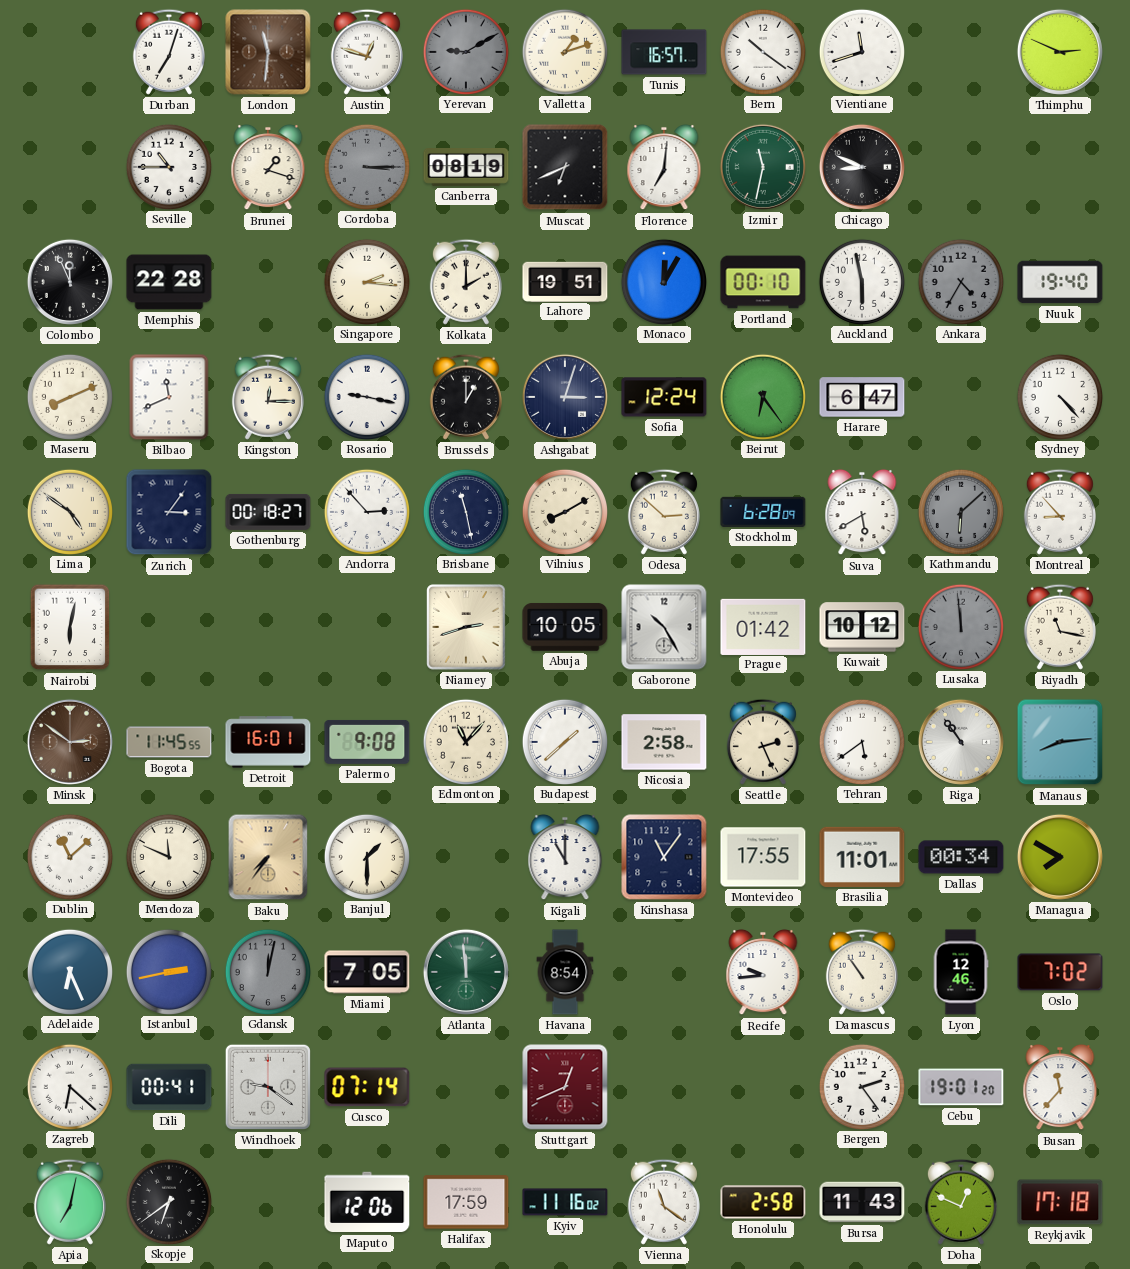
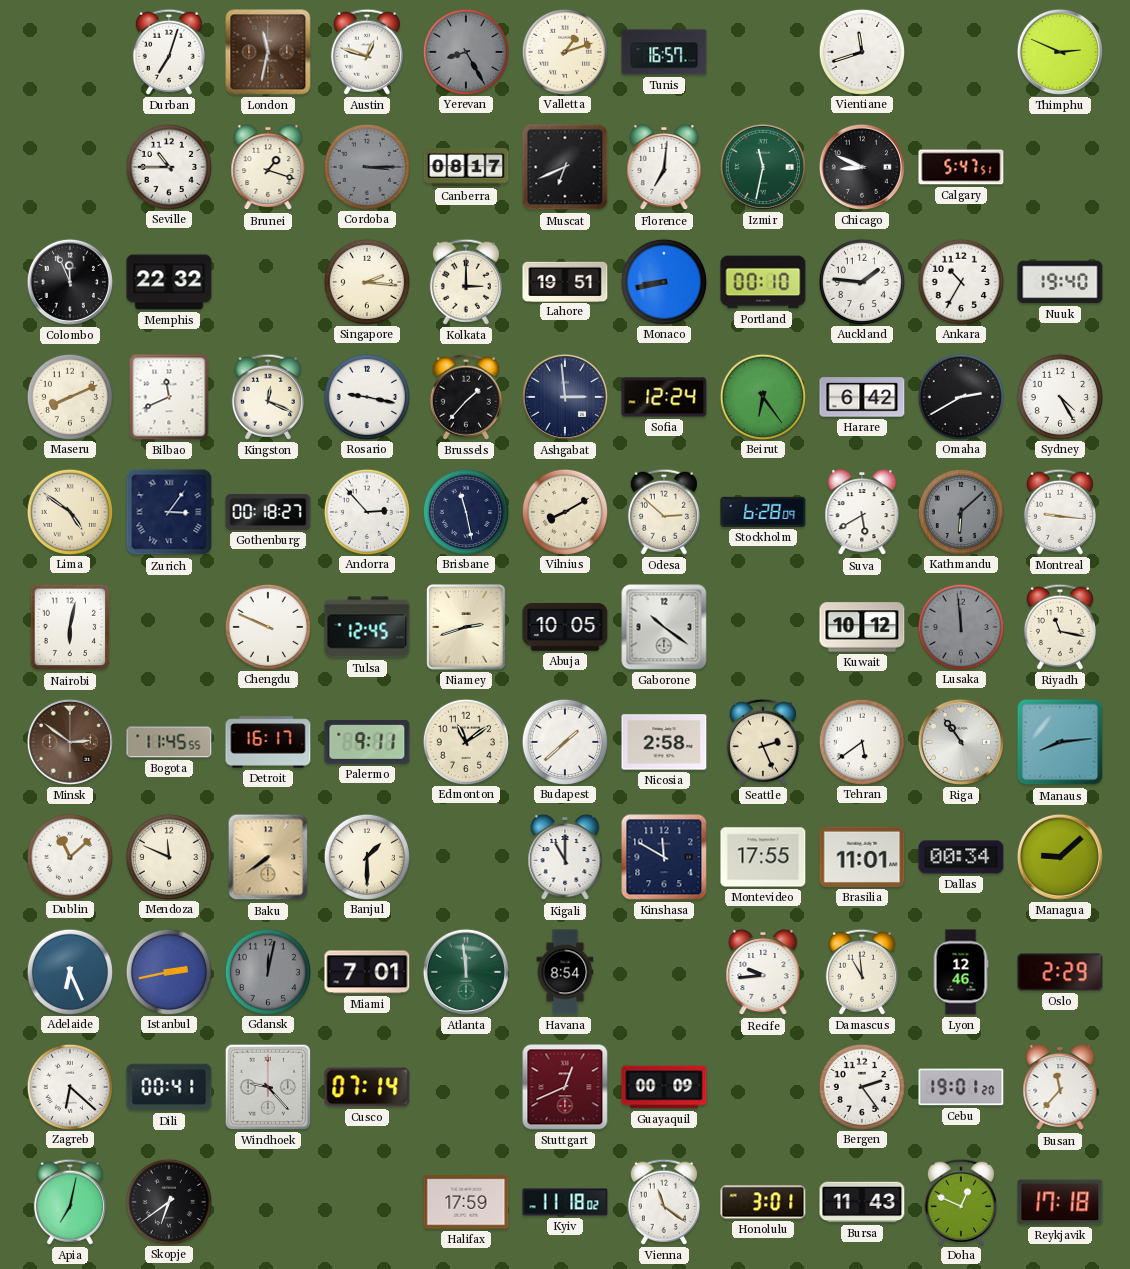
London: 11:31 -> 11:32
Yerevan: 9:10 -> 8:25
Bern: 10:21 -> none
Canberra: 08:19 -> 08:17
Calgary: none -> 5:47
Memphis: 22:28 -> 22:32
Kolkata: 2:00 -> 3:00
Monaco: 12:05 -> 8:43
Auckland: 5:58 -> 1:46
Ankara: 4:35 -> 10:35
Ankara dial: grey -> white
Kingston: 12:15 -> 12:19
Brussels: 1:00 -> 1:37
Ashgabat: 3:03 -> 2:59
Harare: 6:47 -> 6:42
Omaha: none -> 2:40
Sydney: 4:23 -> 4:25
Montreal: 8:53 -> 9:16
Chengdu: none -> 9:49
Tulsa: none -> 12:45
Gaborone: 10:25 -> 10:21
Prague: 01:42 -> none
Detroit: 16:01 -> 16:17
Palermo: 9:08 -> 9:11
Edmonton: 11:07 -> 11:09
Baku: 7:36 -> 7:39
Kinshasa: 11:06 -> 11:50
Managua: 7:50 -> 9:08
Miami: 7:05 -> 7:01
Damascus: 10:54 -> 10:59
Oslo: 7:02 -> 2:29
Windhoek: 9:21 -> 9:23
Guayaquil: none -> 00:09
Maputo: 12:06 -> none
Kyiv: 11:16 -> 11:18
Honolulu: 2:58 -> 3:01
